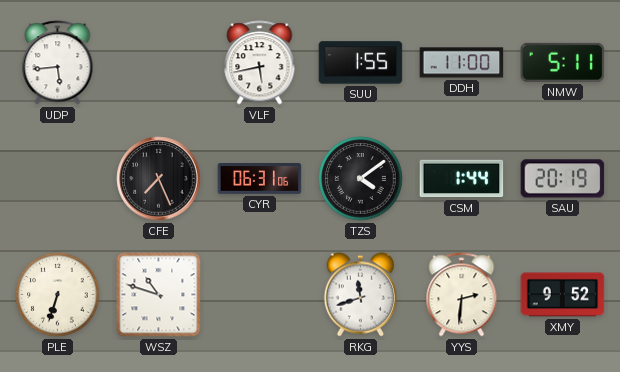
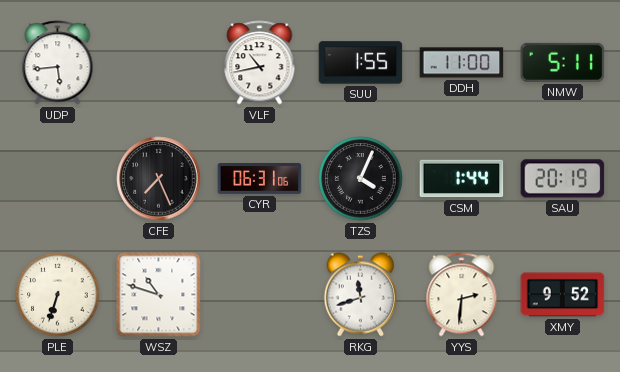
VLF: 5:43 -> 10:43
TZS: 4:09 -> 4:04
